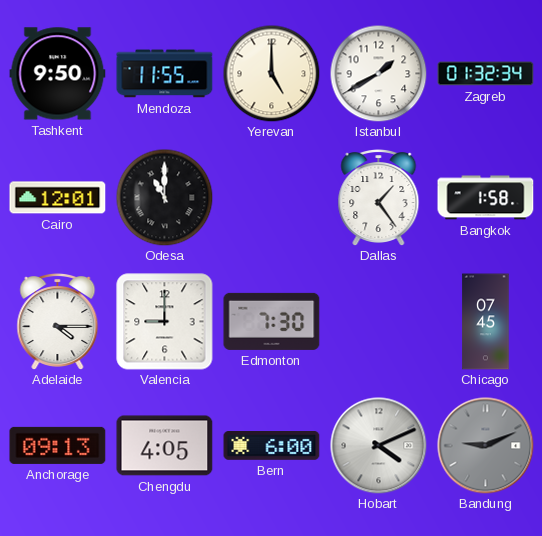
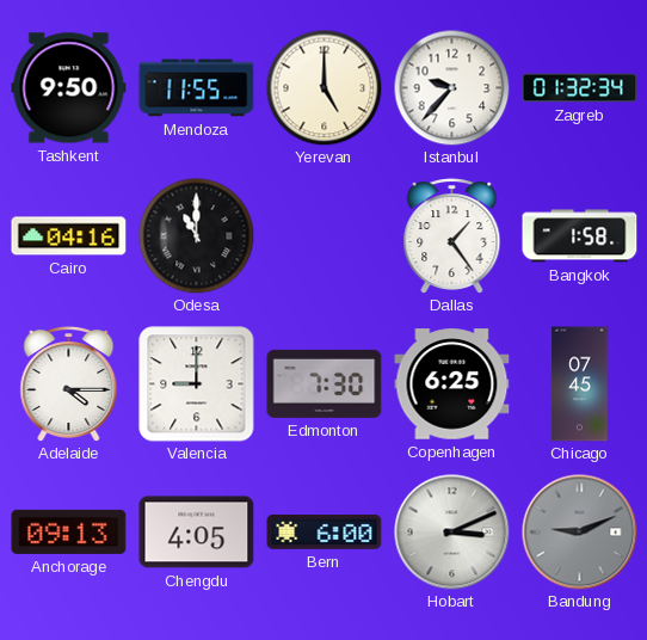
Istanbul: 1:40 -> 9:37
Cairo: 12:01 -> 04:16
Copenhagen: none -> 6:25
Hobart: 4:11 -> 3:11
